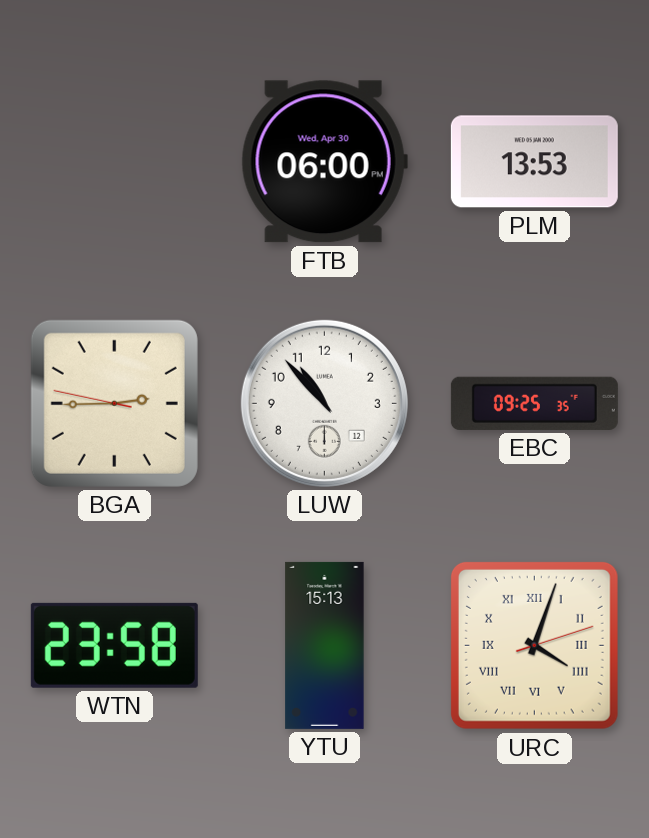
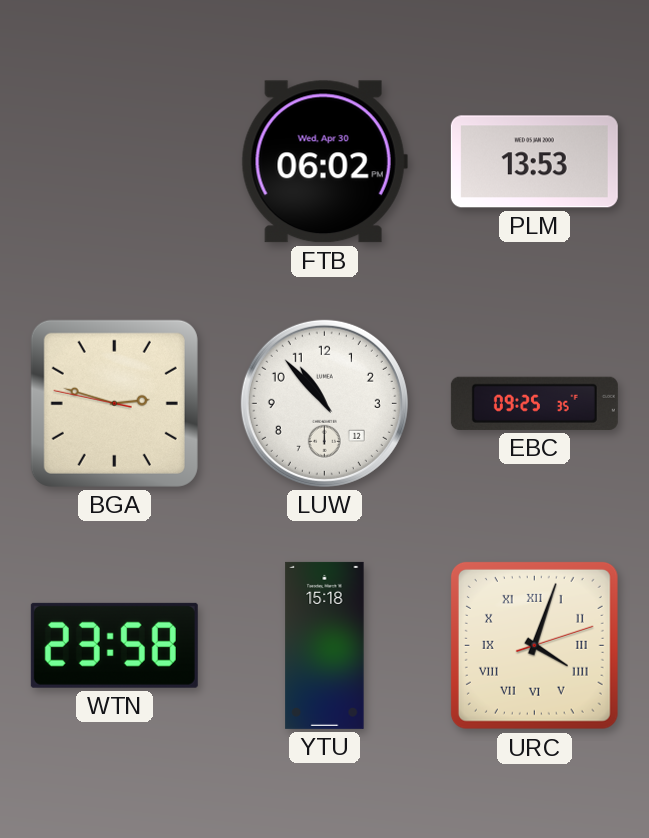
FTB: 06:00 -> 06:02
BGA: 2:44 -> 2:47
YTU: 15:13 -> 15:18
